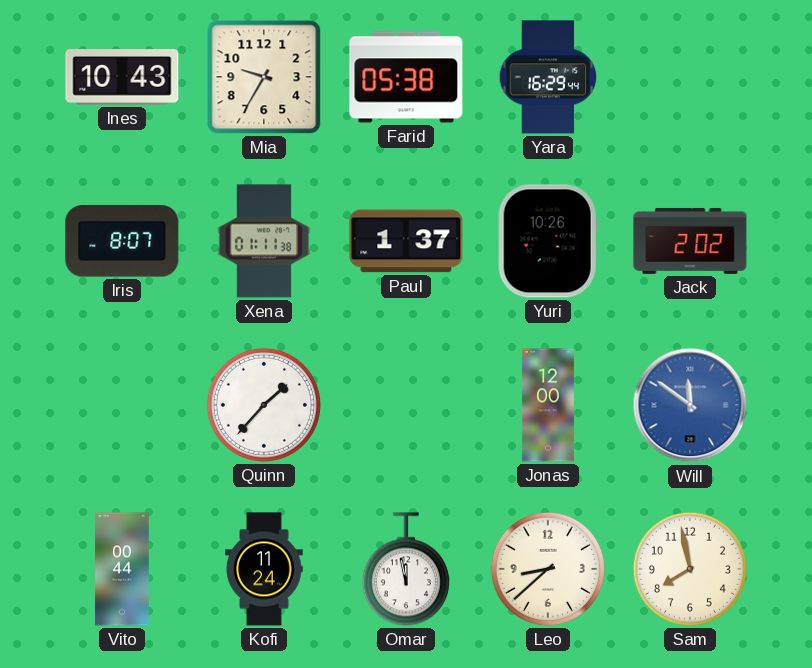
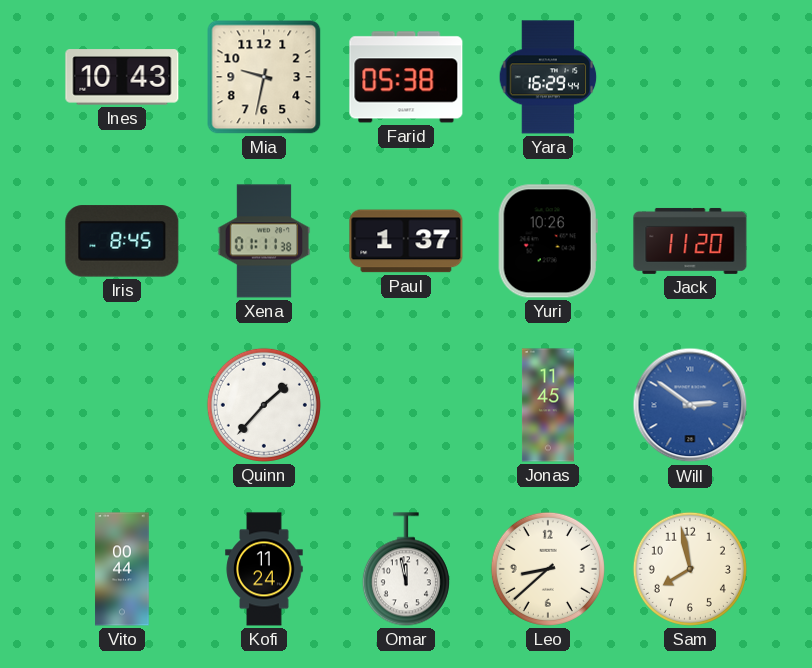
Mia: 9:35 -> 9:32
Iris: 8:07 -> 8:45
Jack: 2:02 -> 11:20
Jonas: 12:00 -> 11:45
Will: 11:51 -> 2:51
